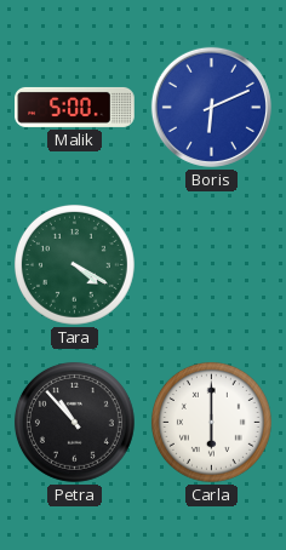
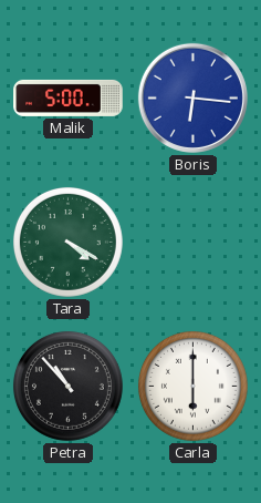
Boris: 6:11 -> 6:16
